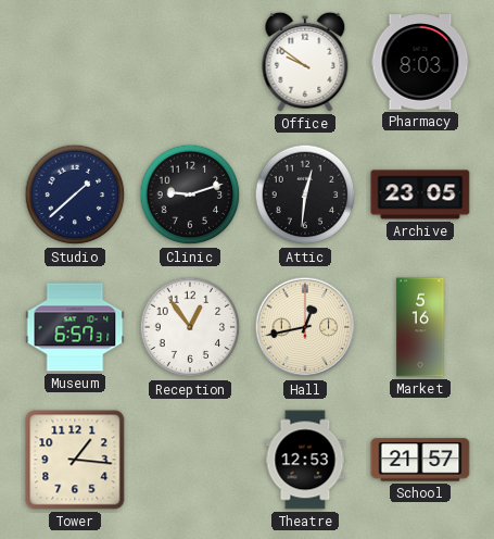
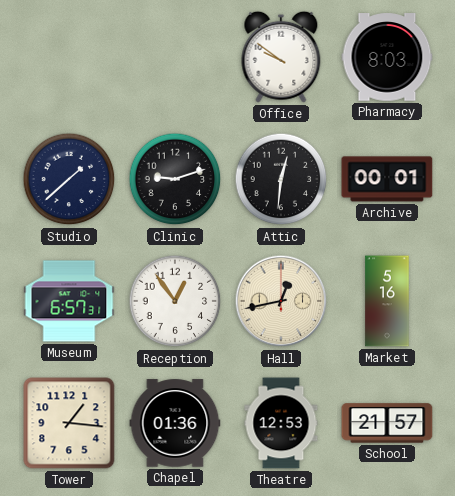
Archive: 23:05 -> 00:01
Chapel: none -> 01:36
